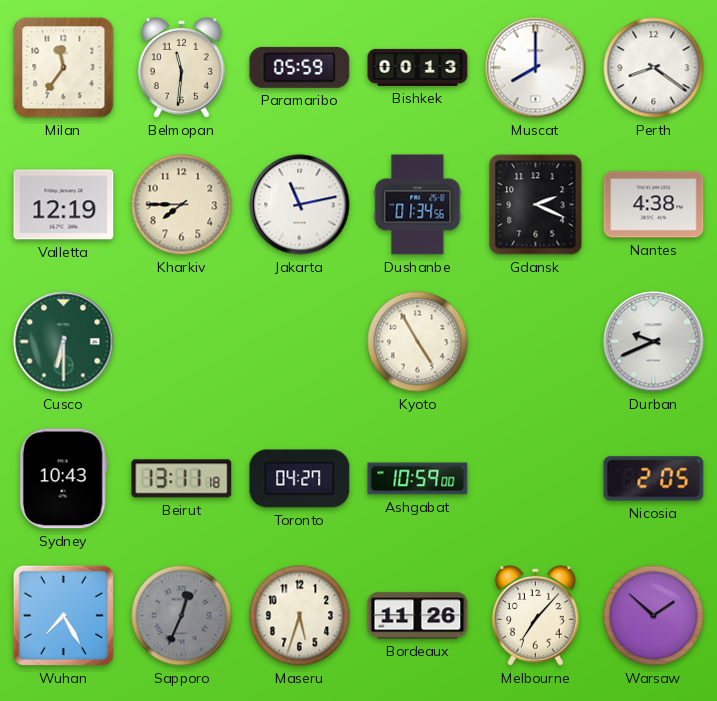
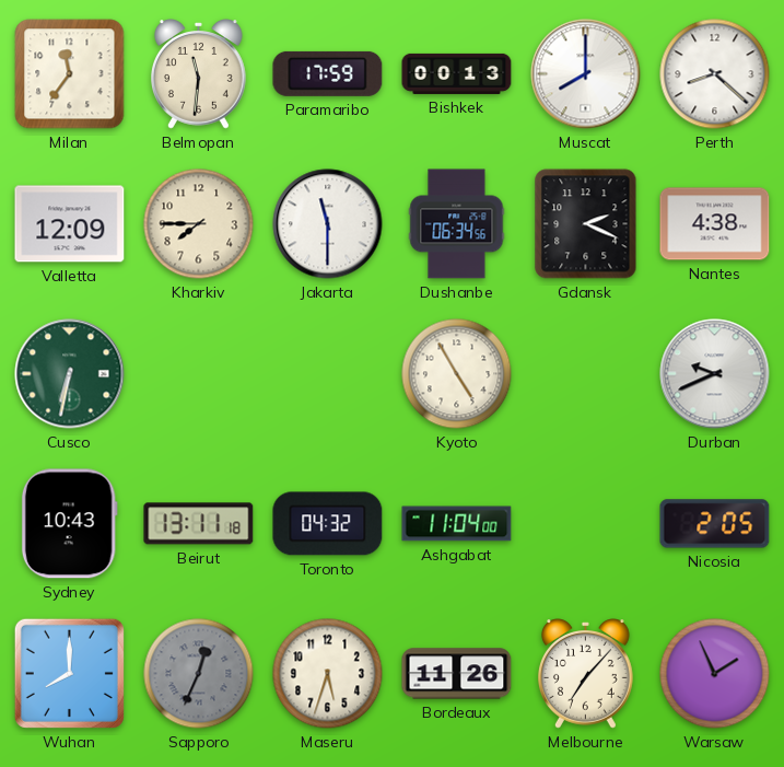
Paramaribo: 05:59 -> 17:59
Perth: 8:21 -> 8:22
Valletta: 12:19 -> 12:09
Jakarta: 11:13 -> 11:30
Dushanbe: 01:34 -> 06:34
Cusco: 6:30 -> 6:32
Toronto: 04:27 -> 04:32
Ashgabat: 10:59 -> 11:04
Wuhan: 7:25 -> 8:00
Warsaw: 1:52 -> 1:56
